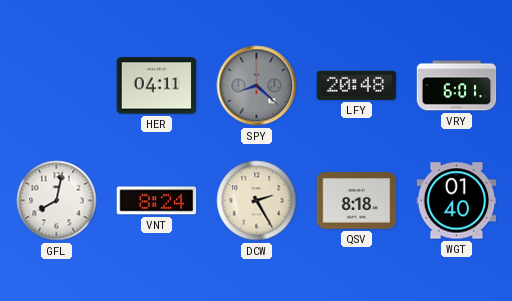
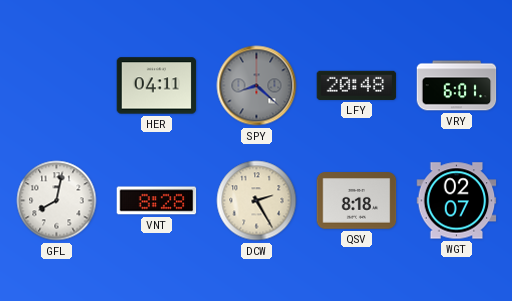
VNT: 8:24 -> 8:28
WGT: 01:40 -> 02:07
